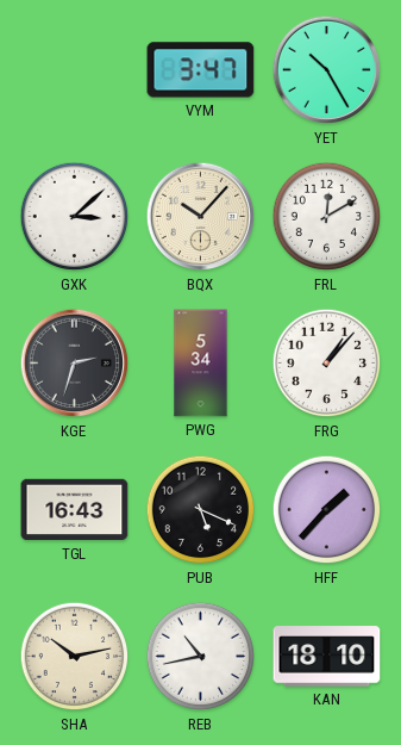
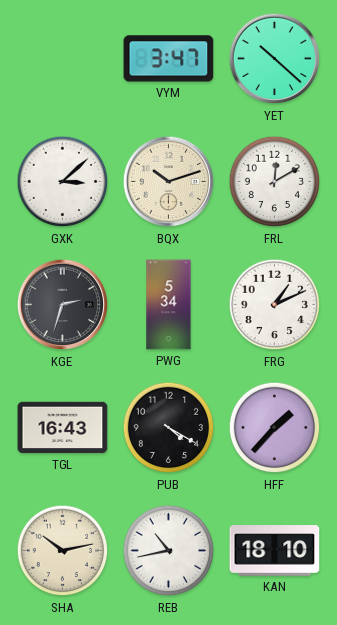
YET: 10:25 -> 10:22
BQX: 10:07 -> 10:12
FRG: 1:07 -> 1:11
PUB: 5:19 -> 4:20
